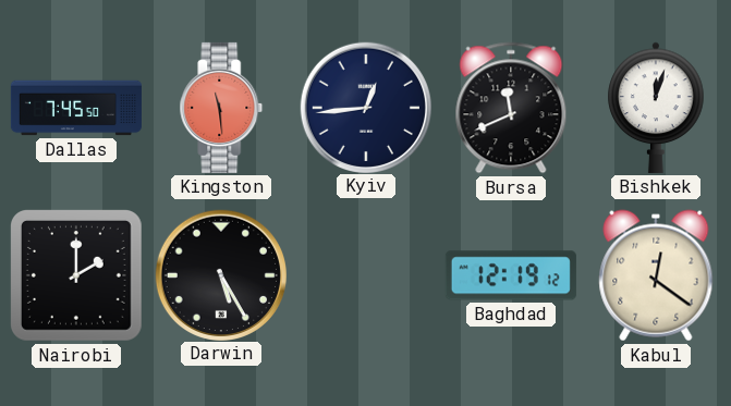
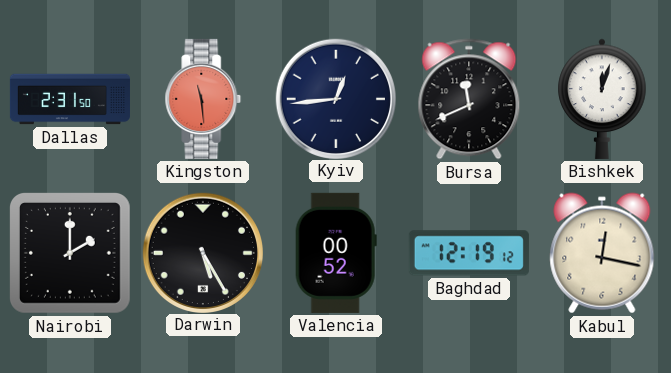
Dallas: 7:45 -> 2:31
Valencia: none -> 00:52
Kabul: 12:21 -> 12:17
